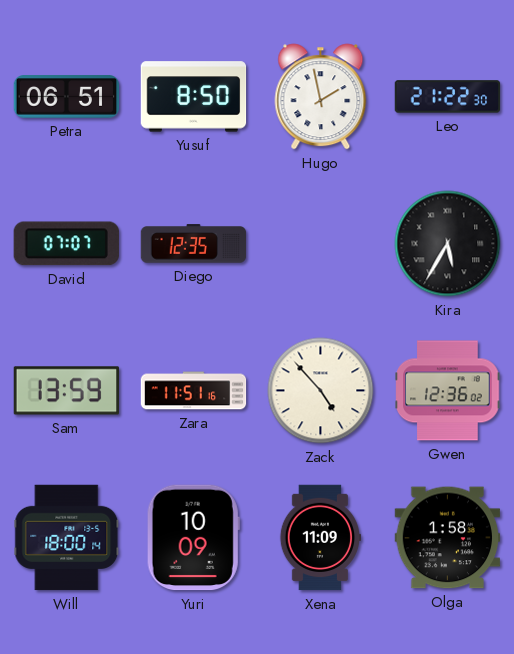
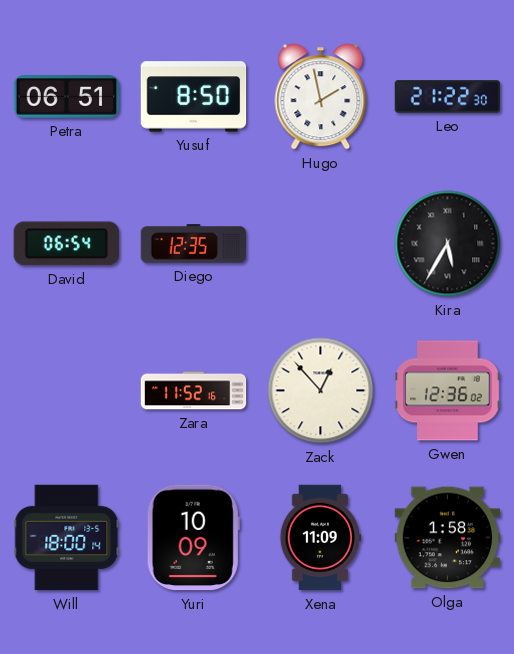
David: 07:07 -> 06:54
Sam: 13:59 -> none
Zara: 11:51 -> 11:52
Zack: 4:53 -> 12:53
